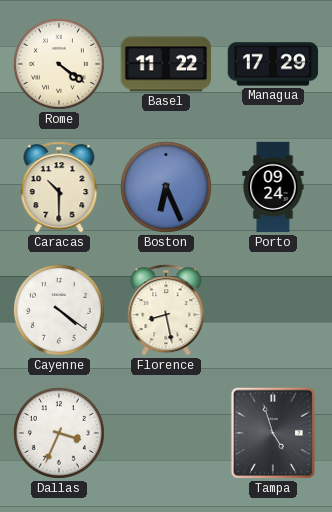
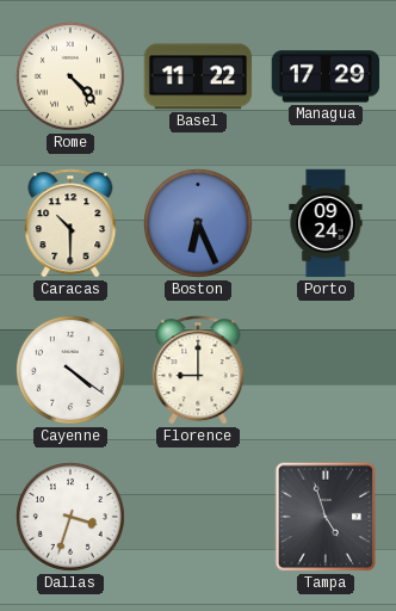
Rome: 4:21 -> 4:23
Florence: 8:28 -> 9:00
Dallas: 3:34 -> 3:33
